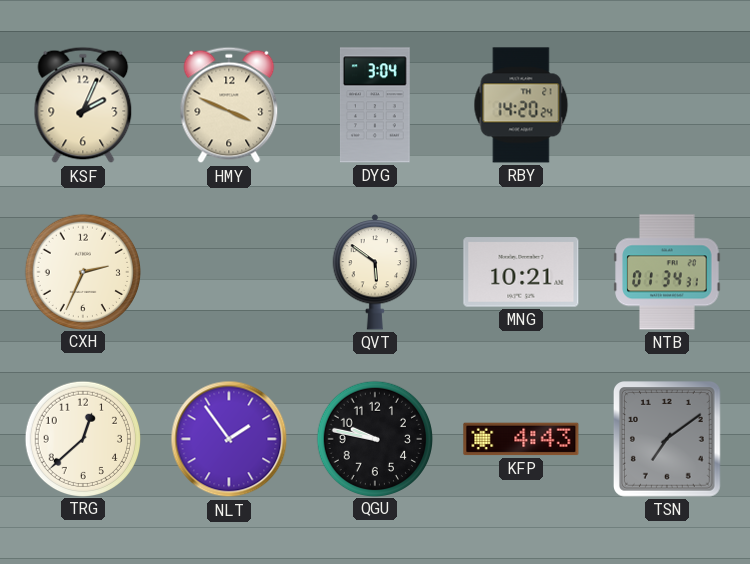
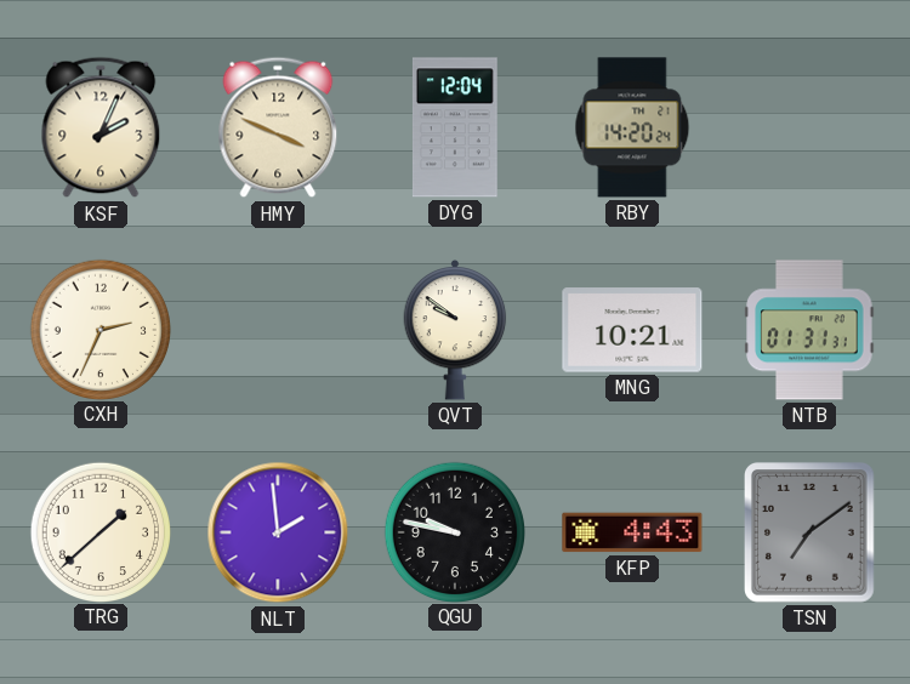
DYG: 3:04 -> 12:04
QVT: 5:51 -> 9:51
NTB: 01:34 -> 01:31
TRG: 12:38 -> 1:38
NLT: 1:54 -> 1:59
